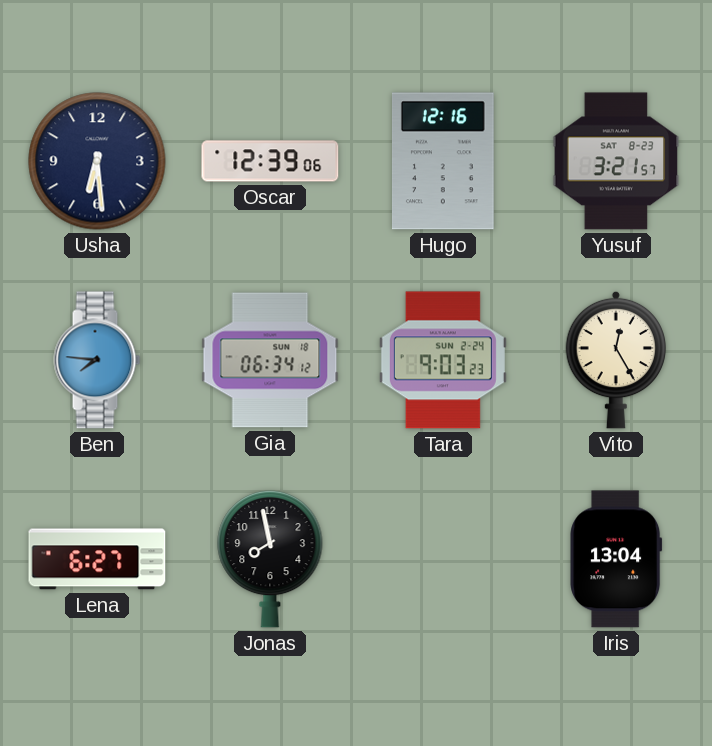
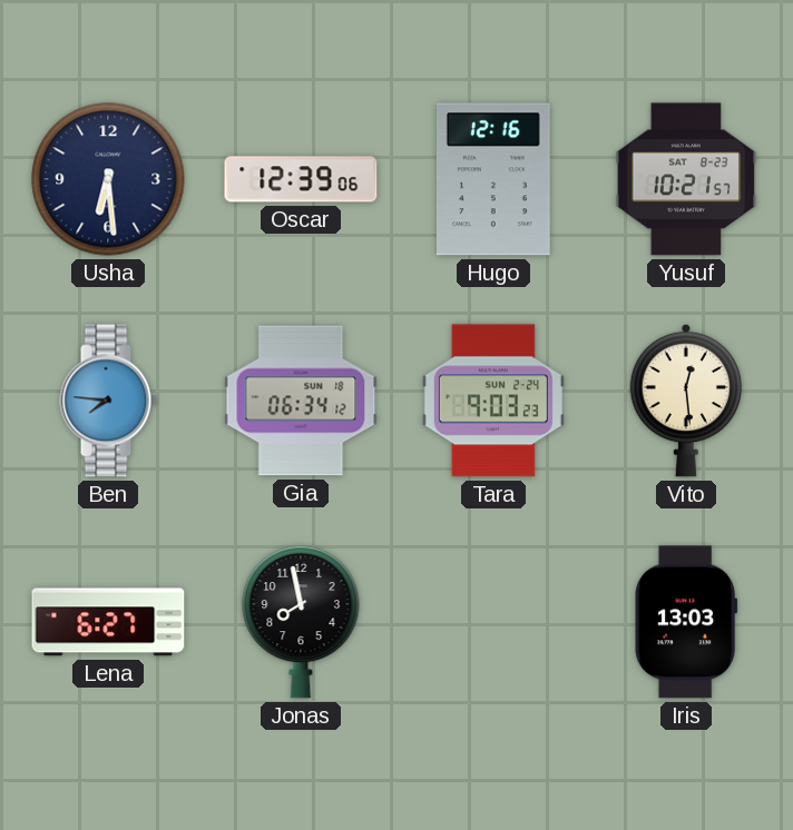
Yusuf: 3:21 -> 10:21
Vito: 12:25 -> 12:29
Iris: 13:04 -> 13:03
